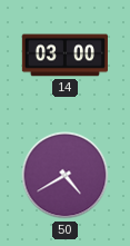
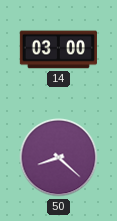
50: 4:40 -> 8:22
